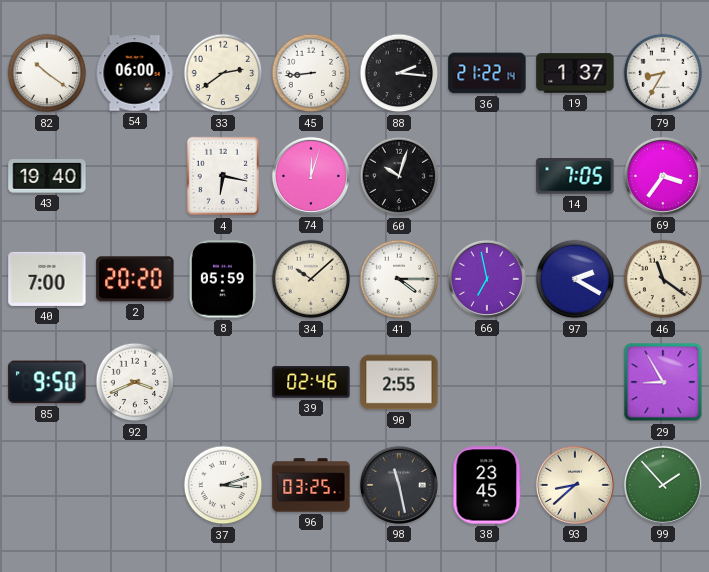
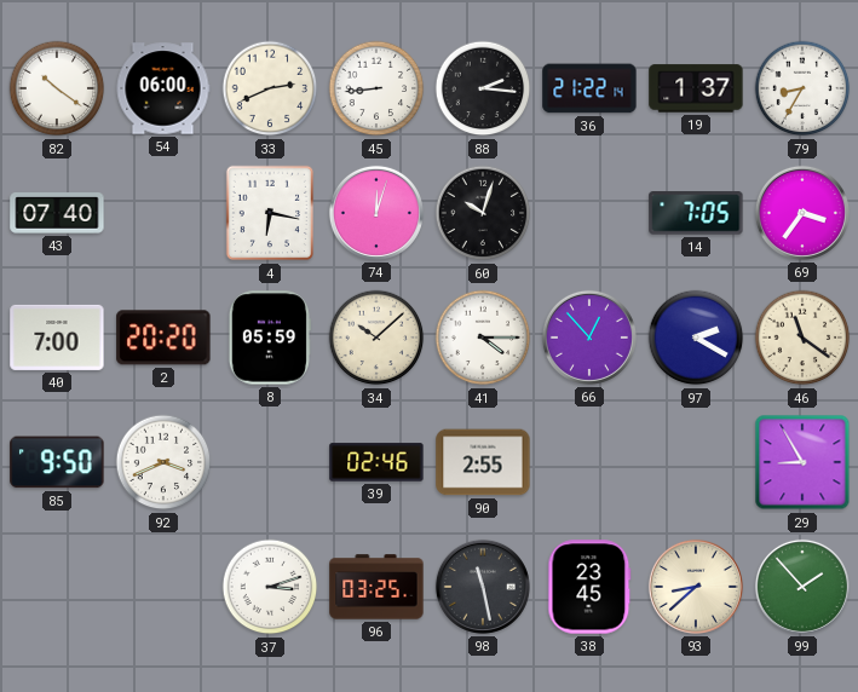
33: 2:39 -> 2:41
43: 19:40 -> 07:40
66: 6:58 -> 12:53
